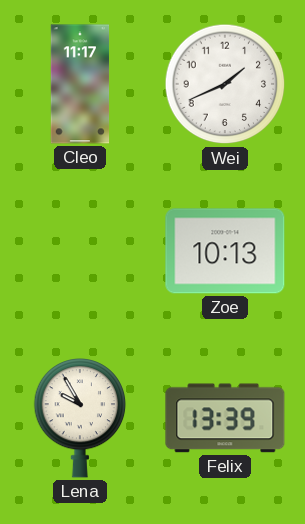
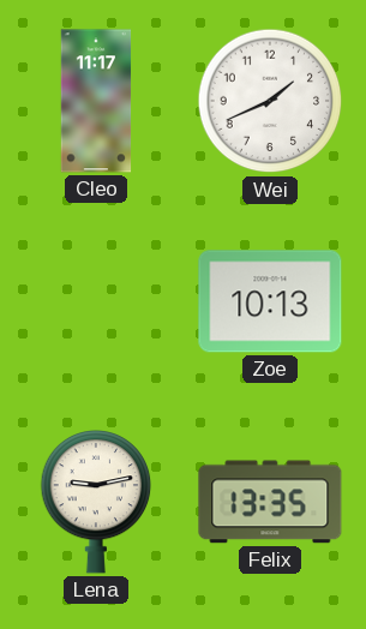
Lena: 9:55 -> 9:13
Felix: 13:39 -> 13:35
